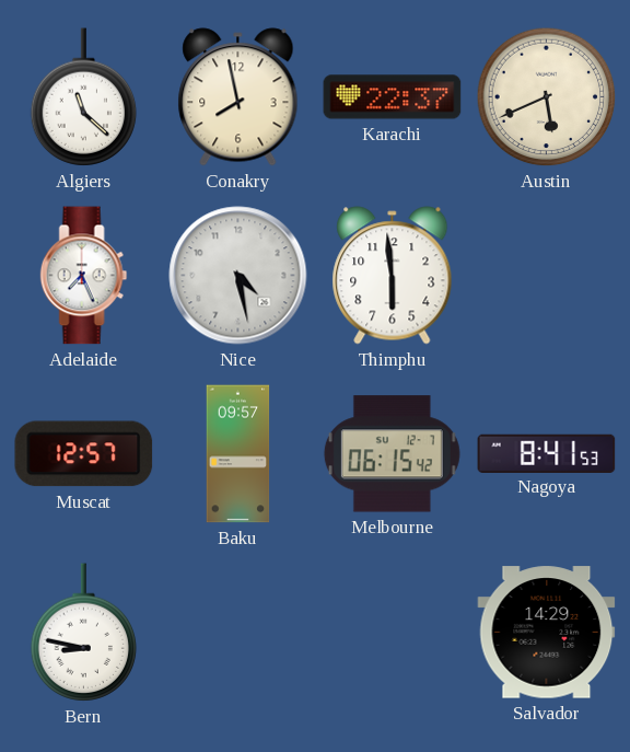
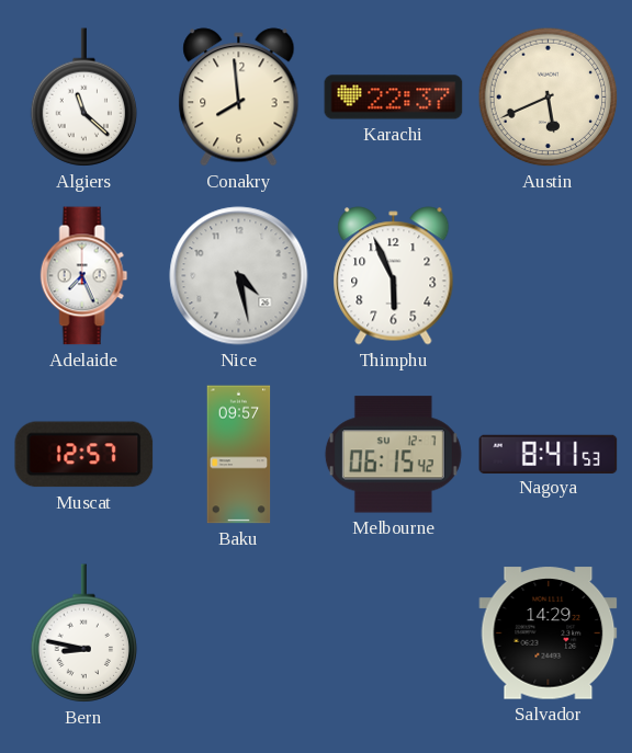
Conakry: 7:58 -> 7:59
Thimphu: 5:59 -> 5:56
